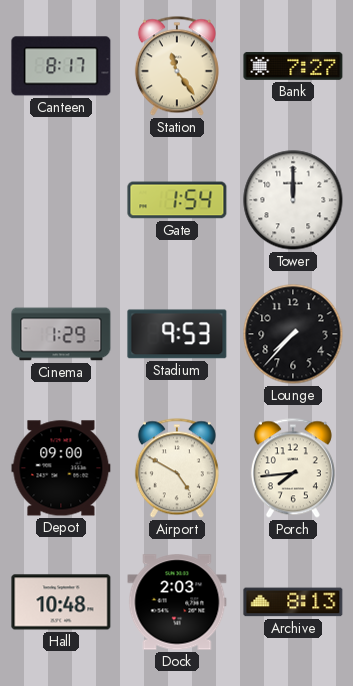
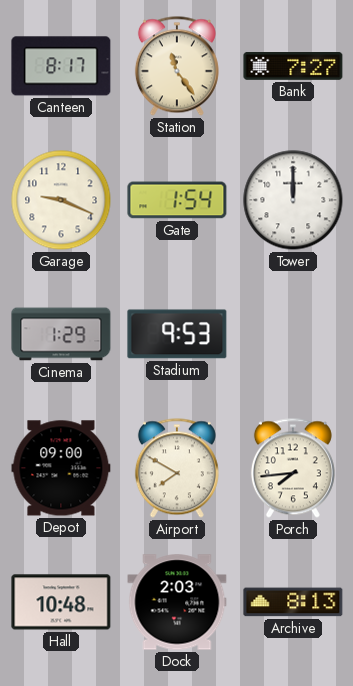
Garage: none -> 9:19
Lounge: 7:37 -> none
Airport: 4:50 -> 7:50
